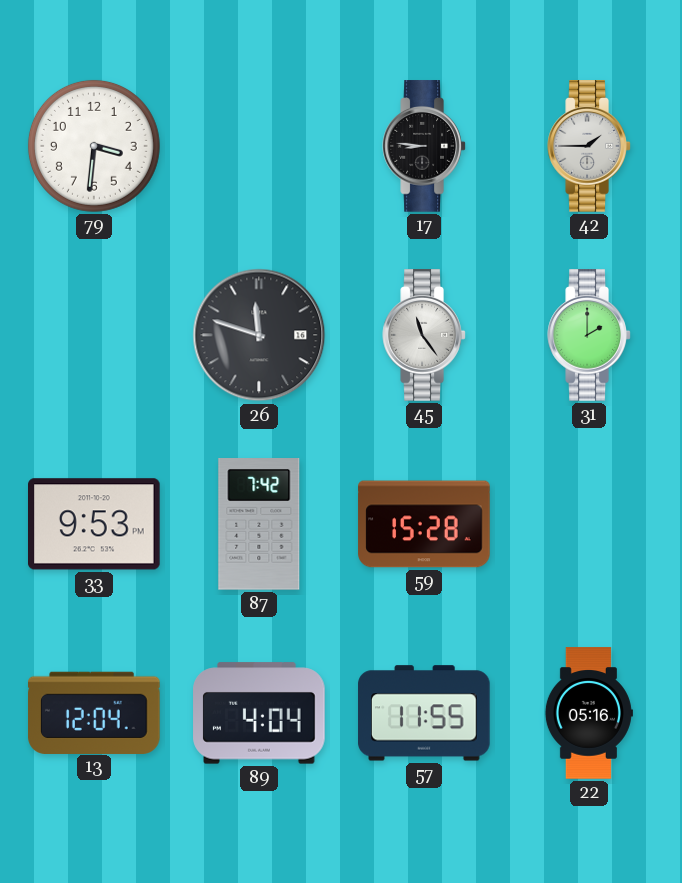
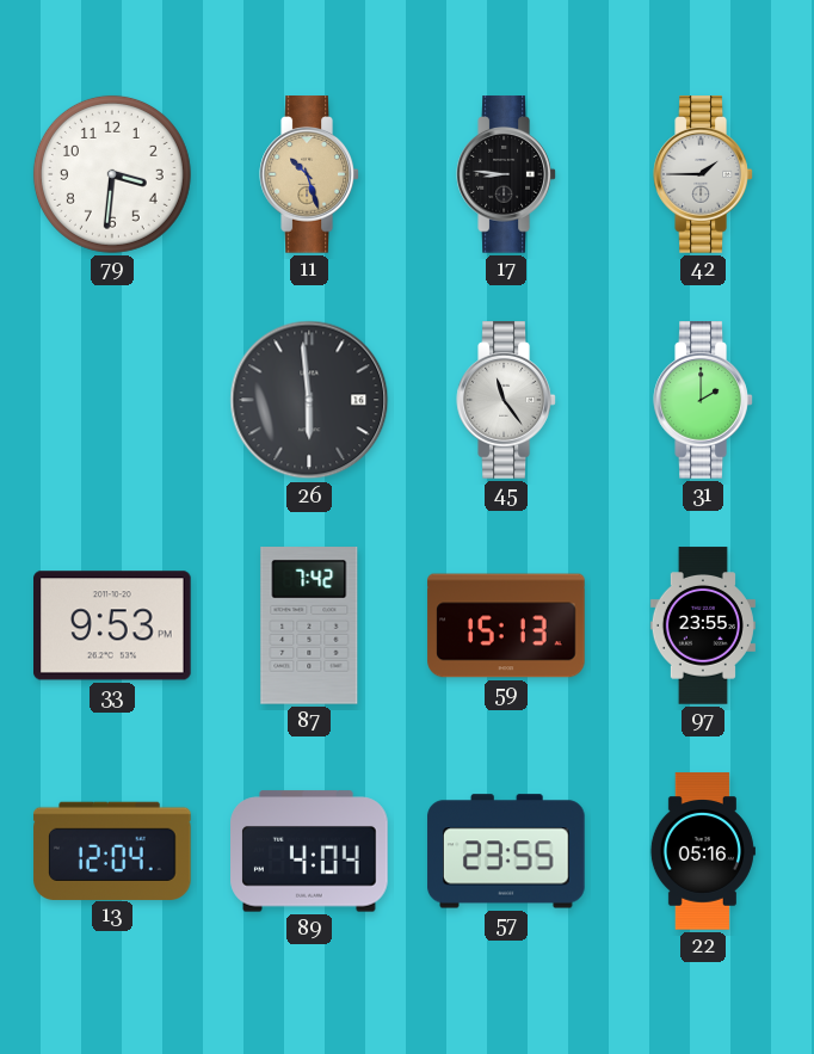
11: none -> 10:27
26: 11:48 -> 5:59
59: 15:28 -> 15:13
97: none -> 23:55
57: 11:55 -> 23:55
